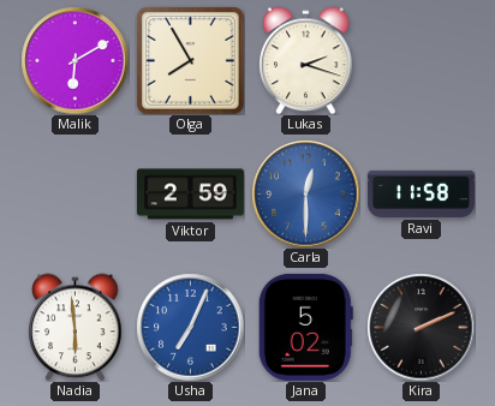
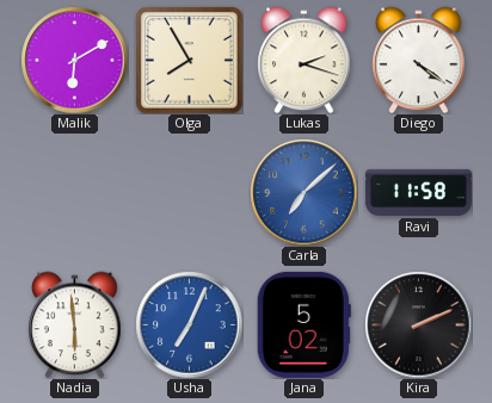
Diego: none -> 4:21
Viktor: 2:59 -> none
Carla: 12:30 -> 7:08
